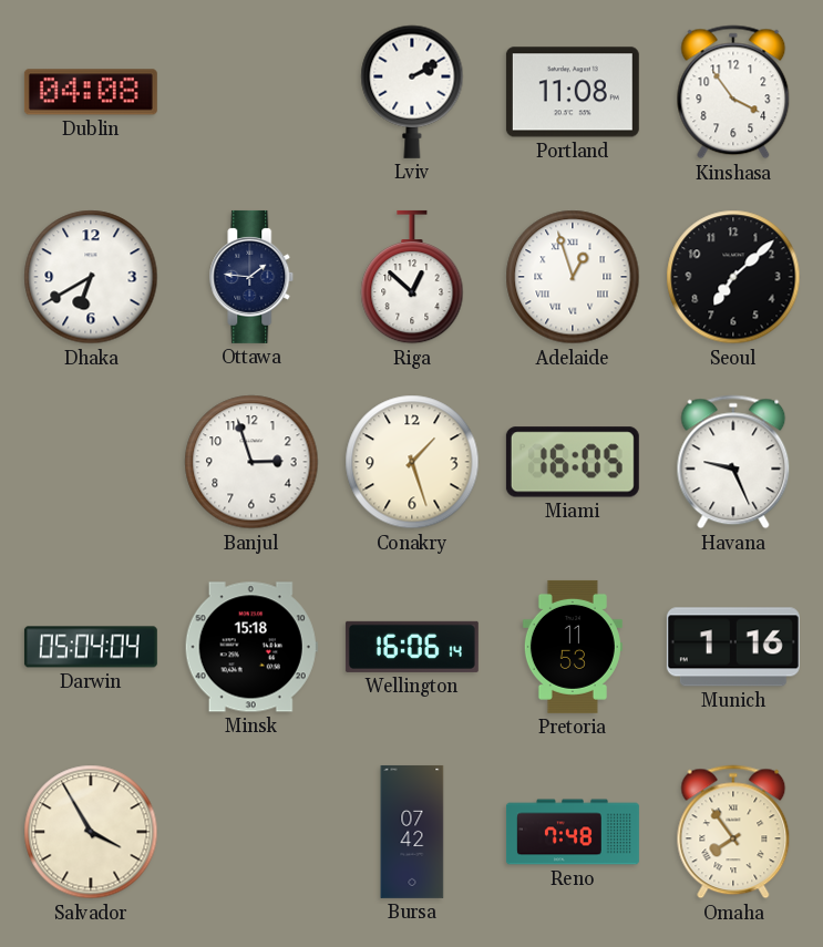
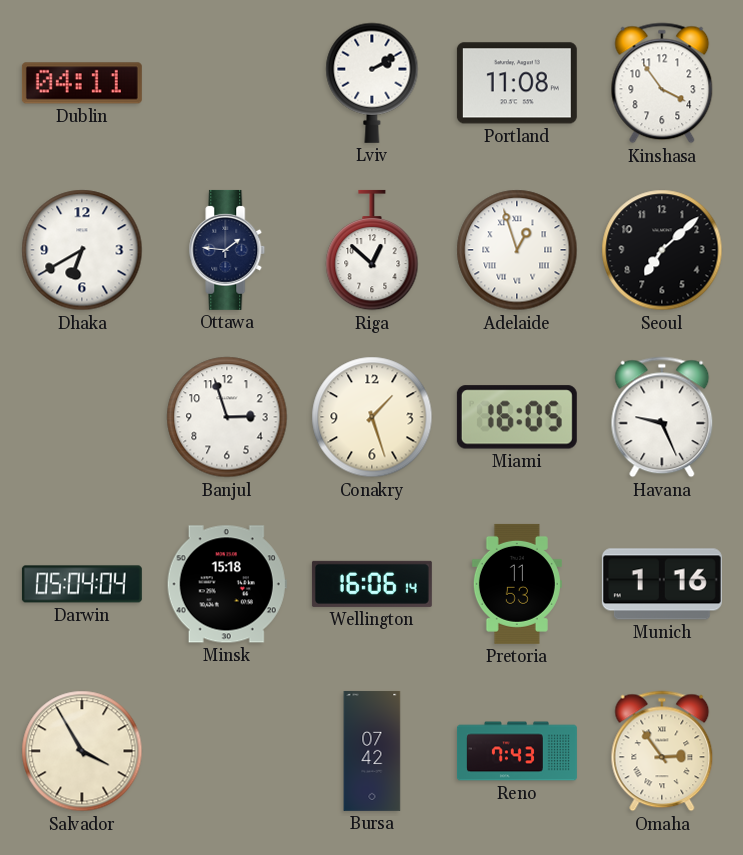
Dublin: 04:08 -> 04:11
Reno: 7:48 -> 7:43
Omaha: 7:54 -> 2:54
